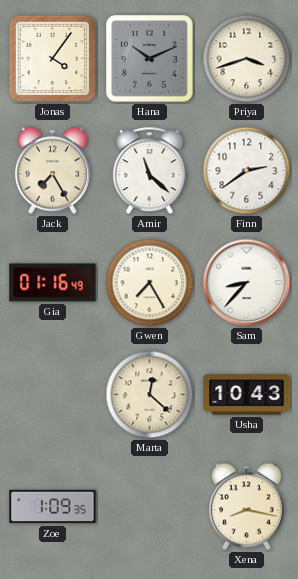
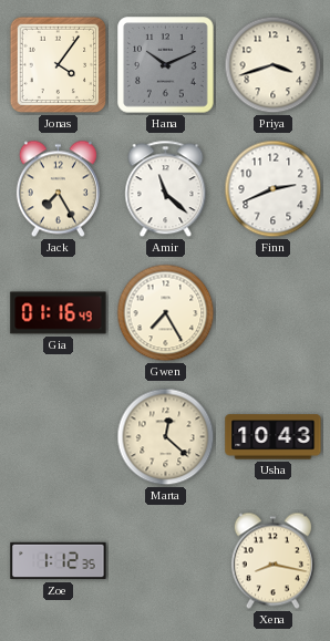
Finn: 2:39 -> 2:41
Sam: 8:37 -> none
Zoe: 1:09 -> 1:12
